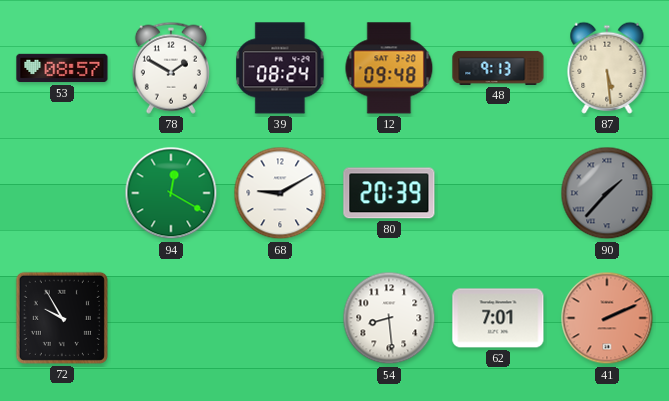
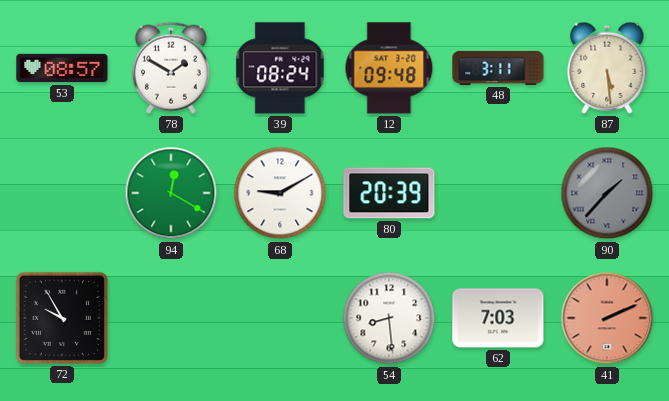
48: 9:13 -> 3:11
62: 7:01 -> 7:03
